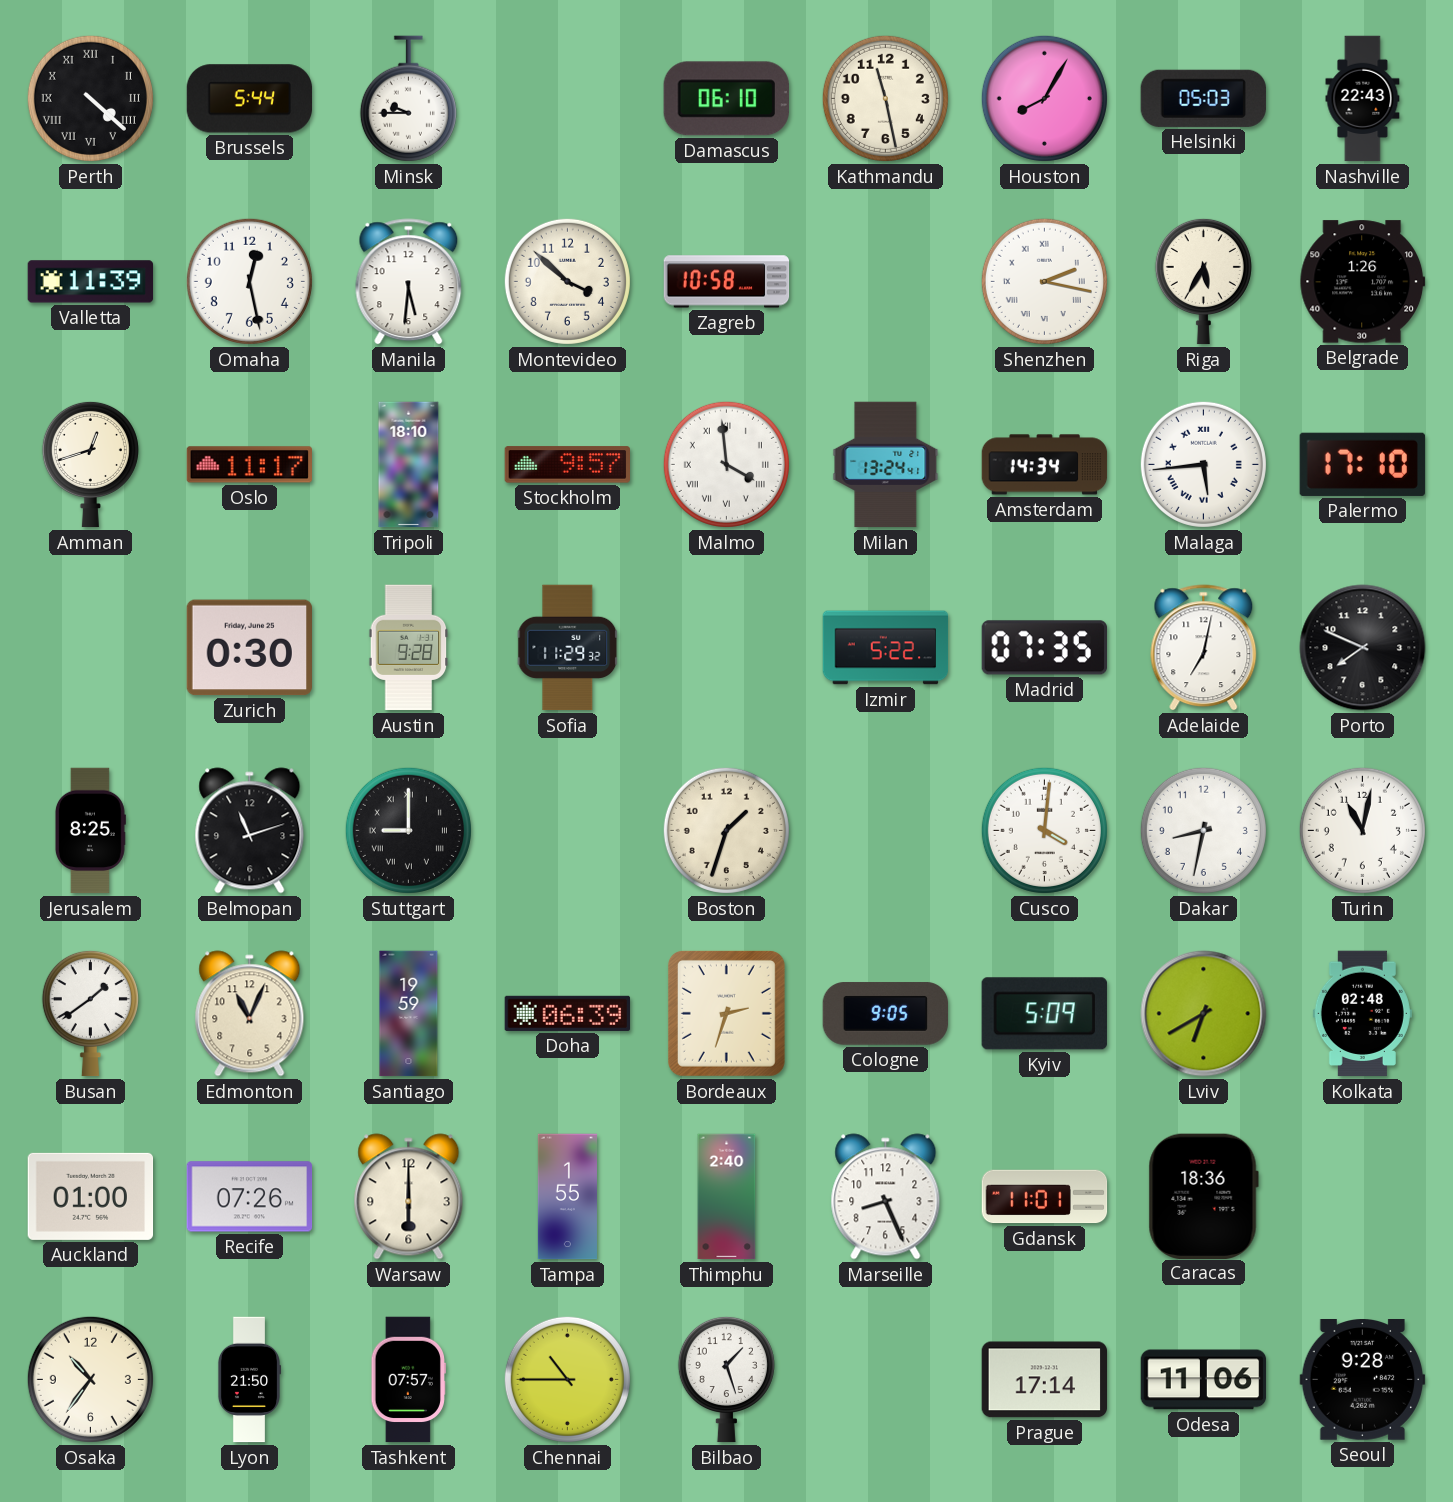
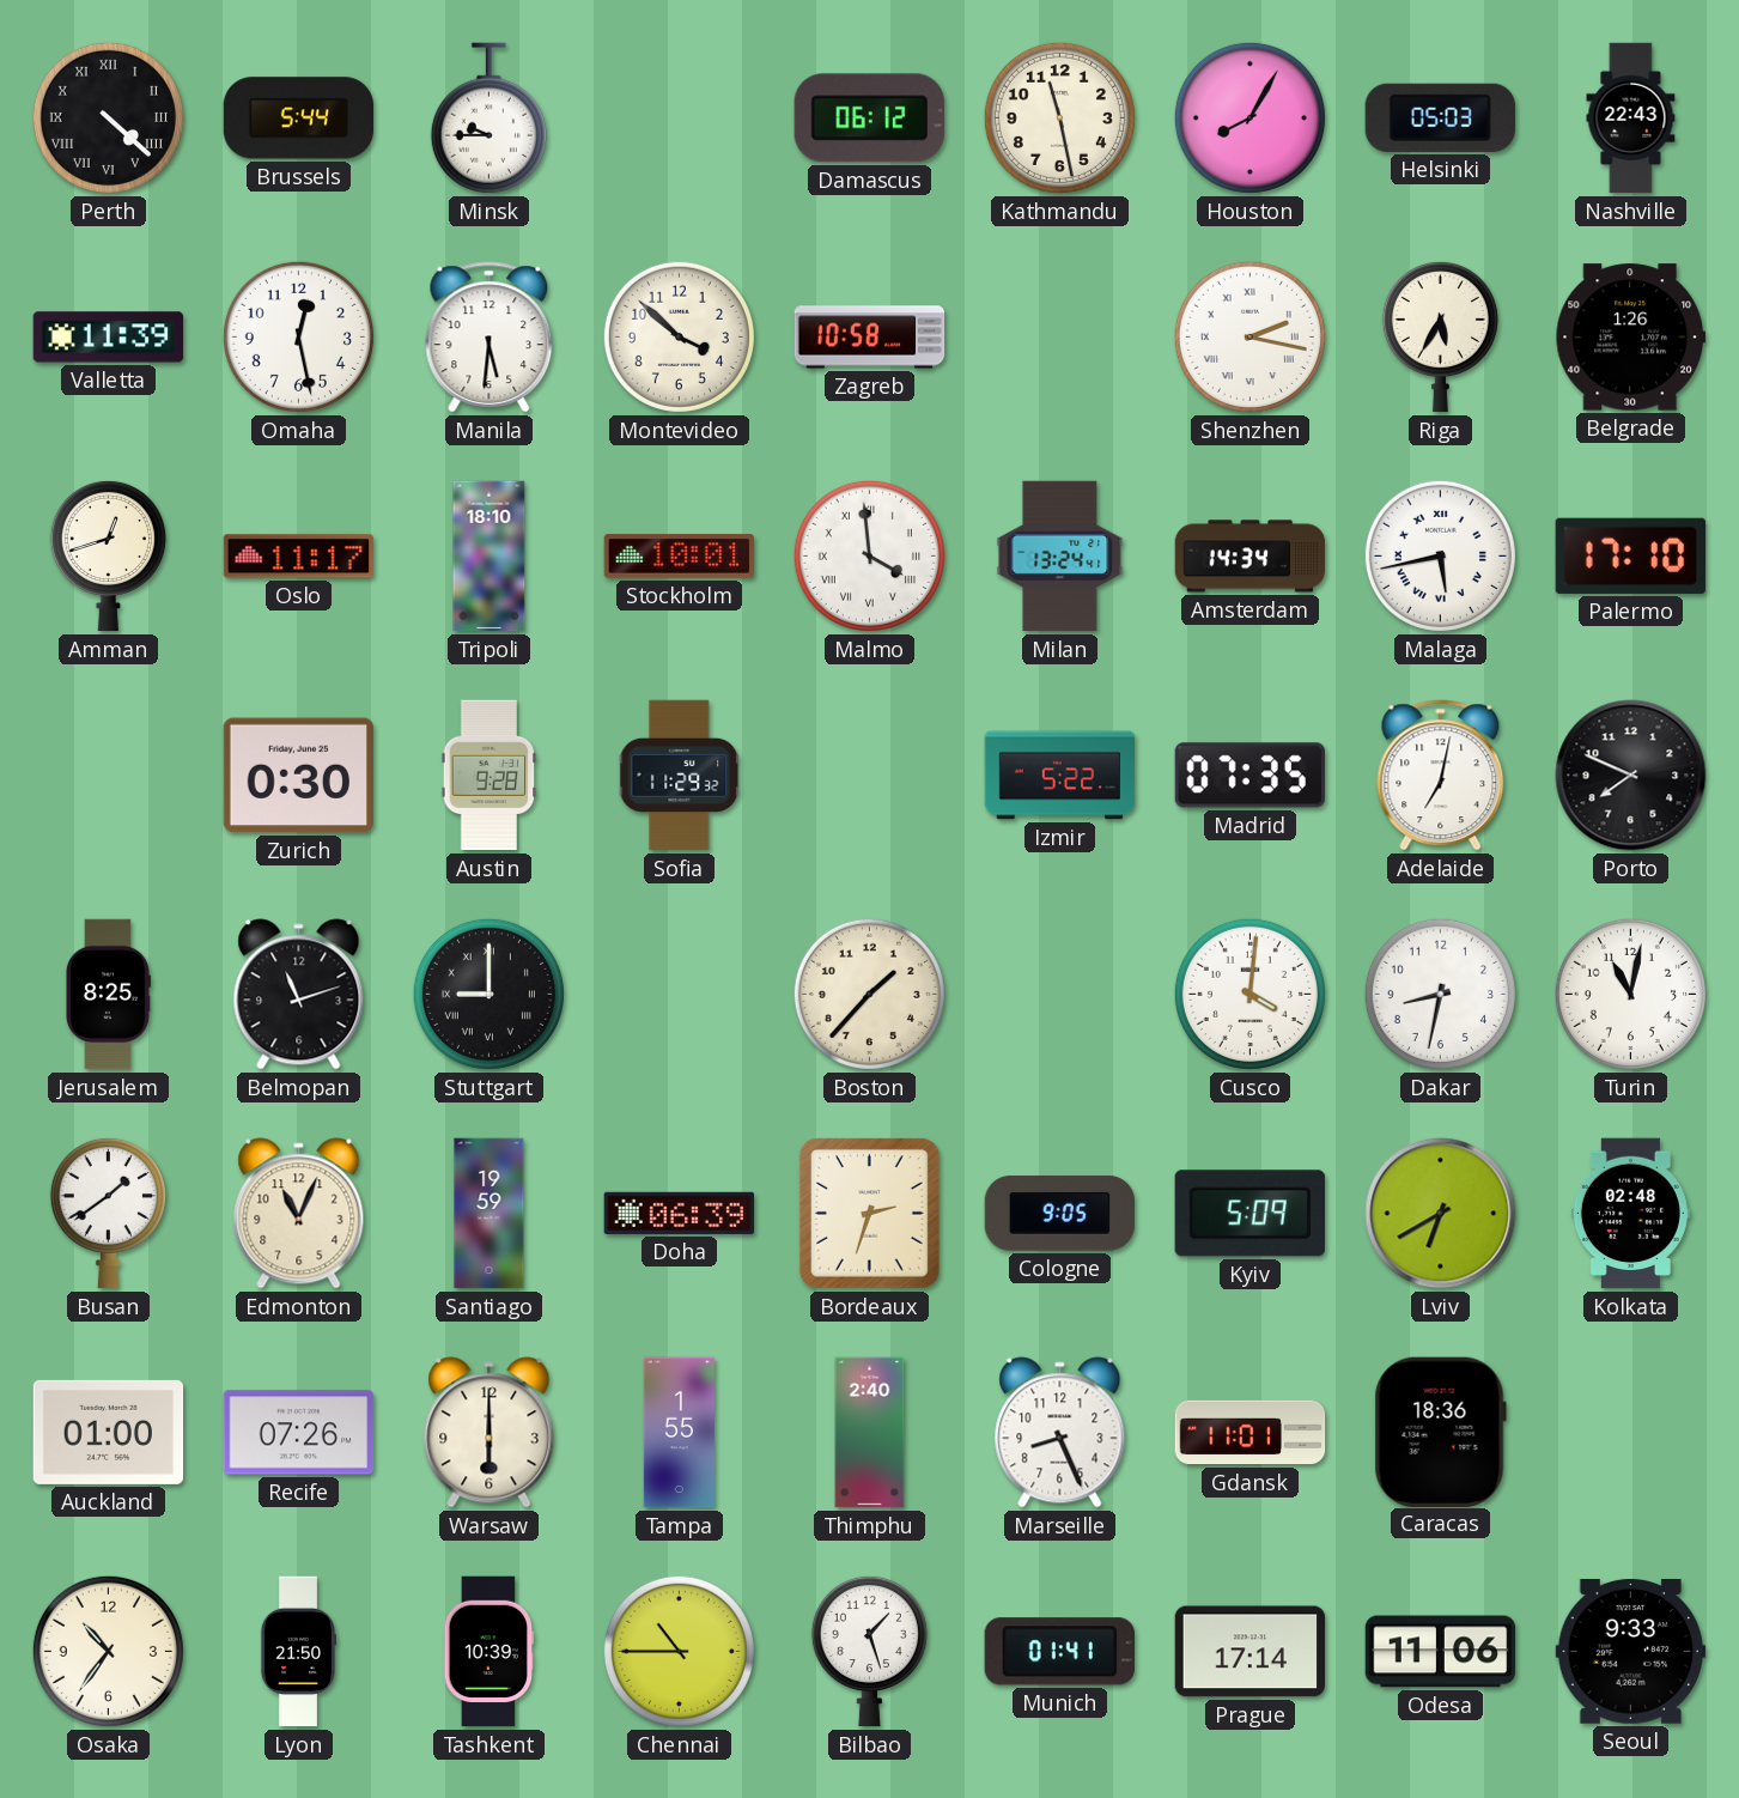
Damascus: 06:10 -> 06:12
Stockholm: 9:57 -> 10:01
Malaga: 5:44 -> 5:43
Boston: 1:33 -> 1:37
Tashkent: 07:57 -> 10:39
Munich: none -> 01:41
Seoul: 9:28 -> 9:33
